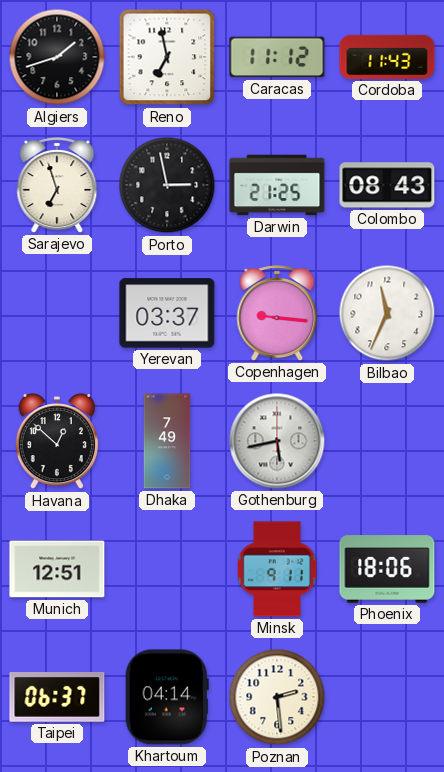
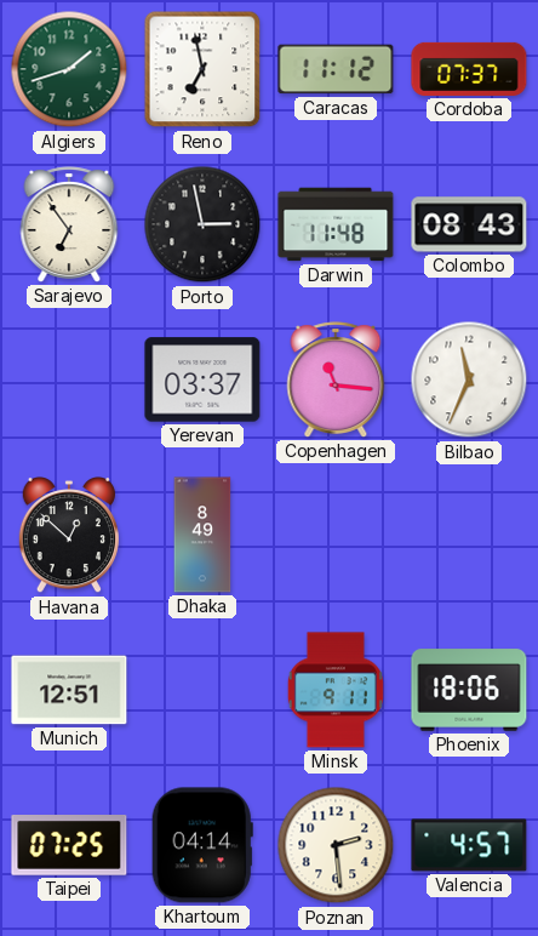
Algiers dial: black -> green
Cordoba: 11:43 -> 07:37
Sarajevo: 6:57 -> 6:54
Darwin: 21:25 -> 11:48
Copenhagen: 9:16 -> 11:16
Dhaka: 7:49 -> 8:49
Gothenburg: 5:43 -> none
Taipei: 06:37 -> 07:25
Valencia: none -> 4:57
